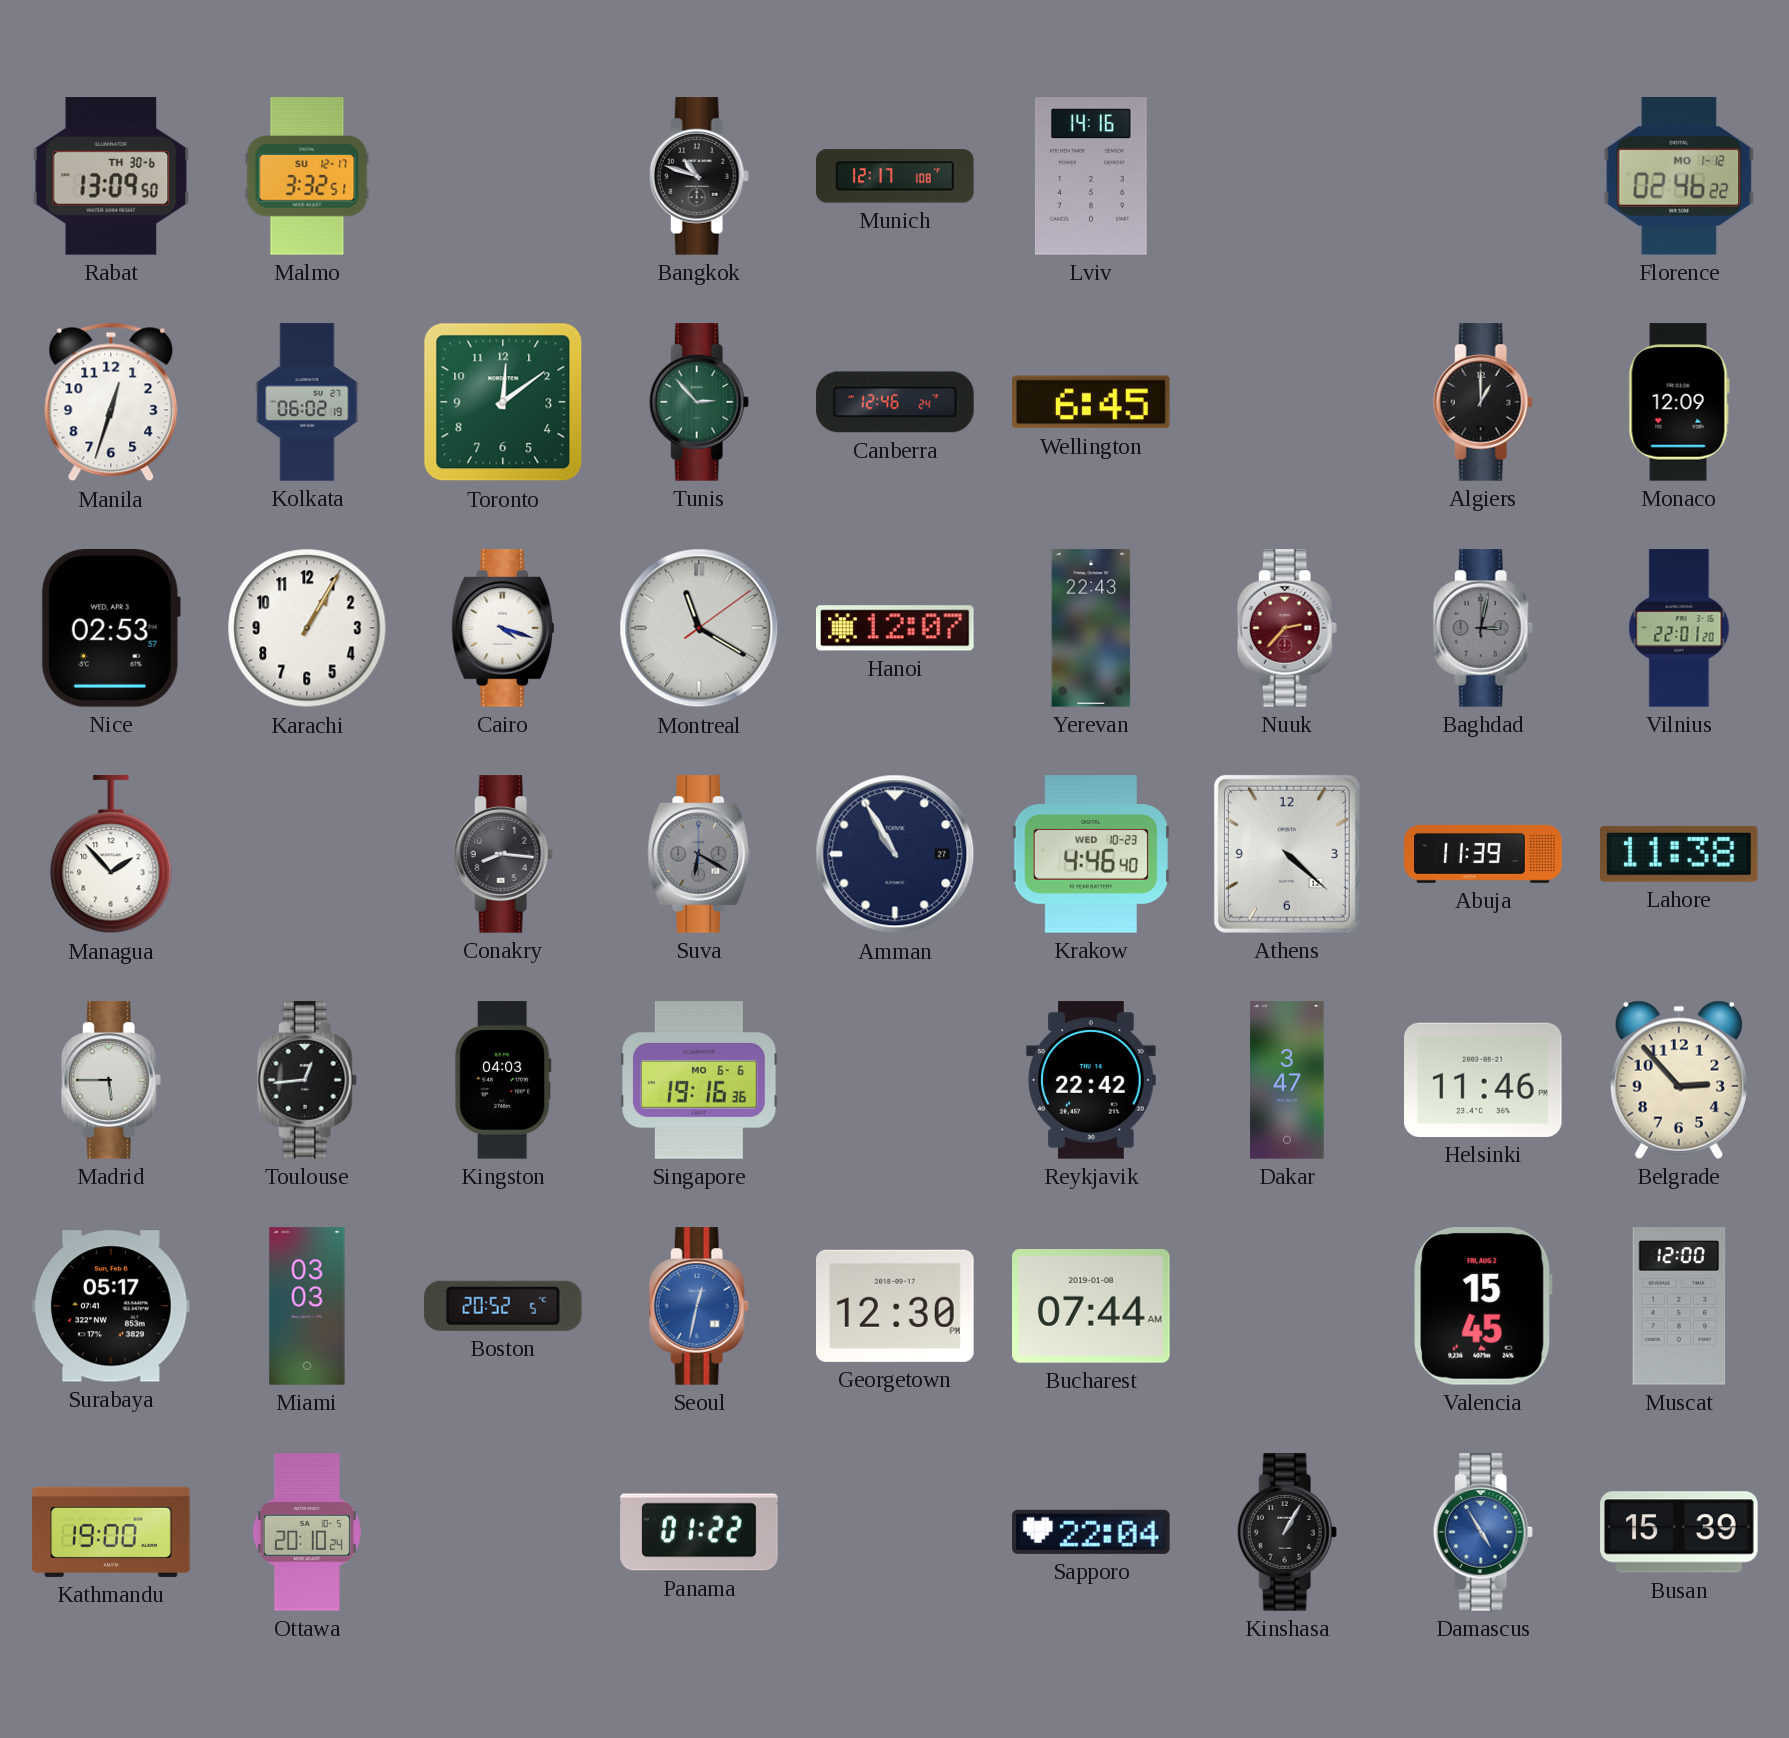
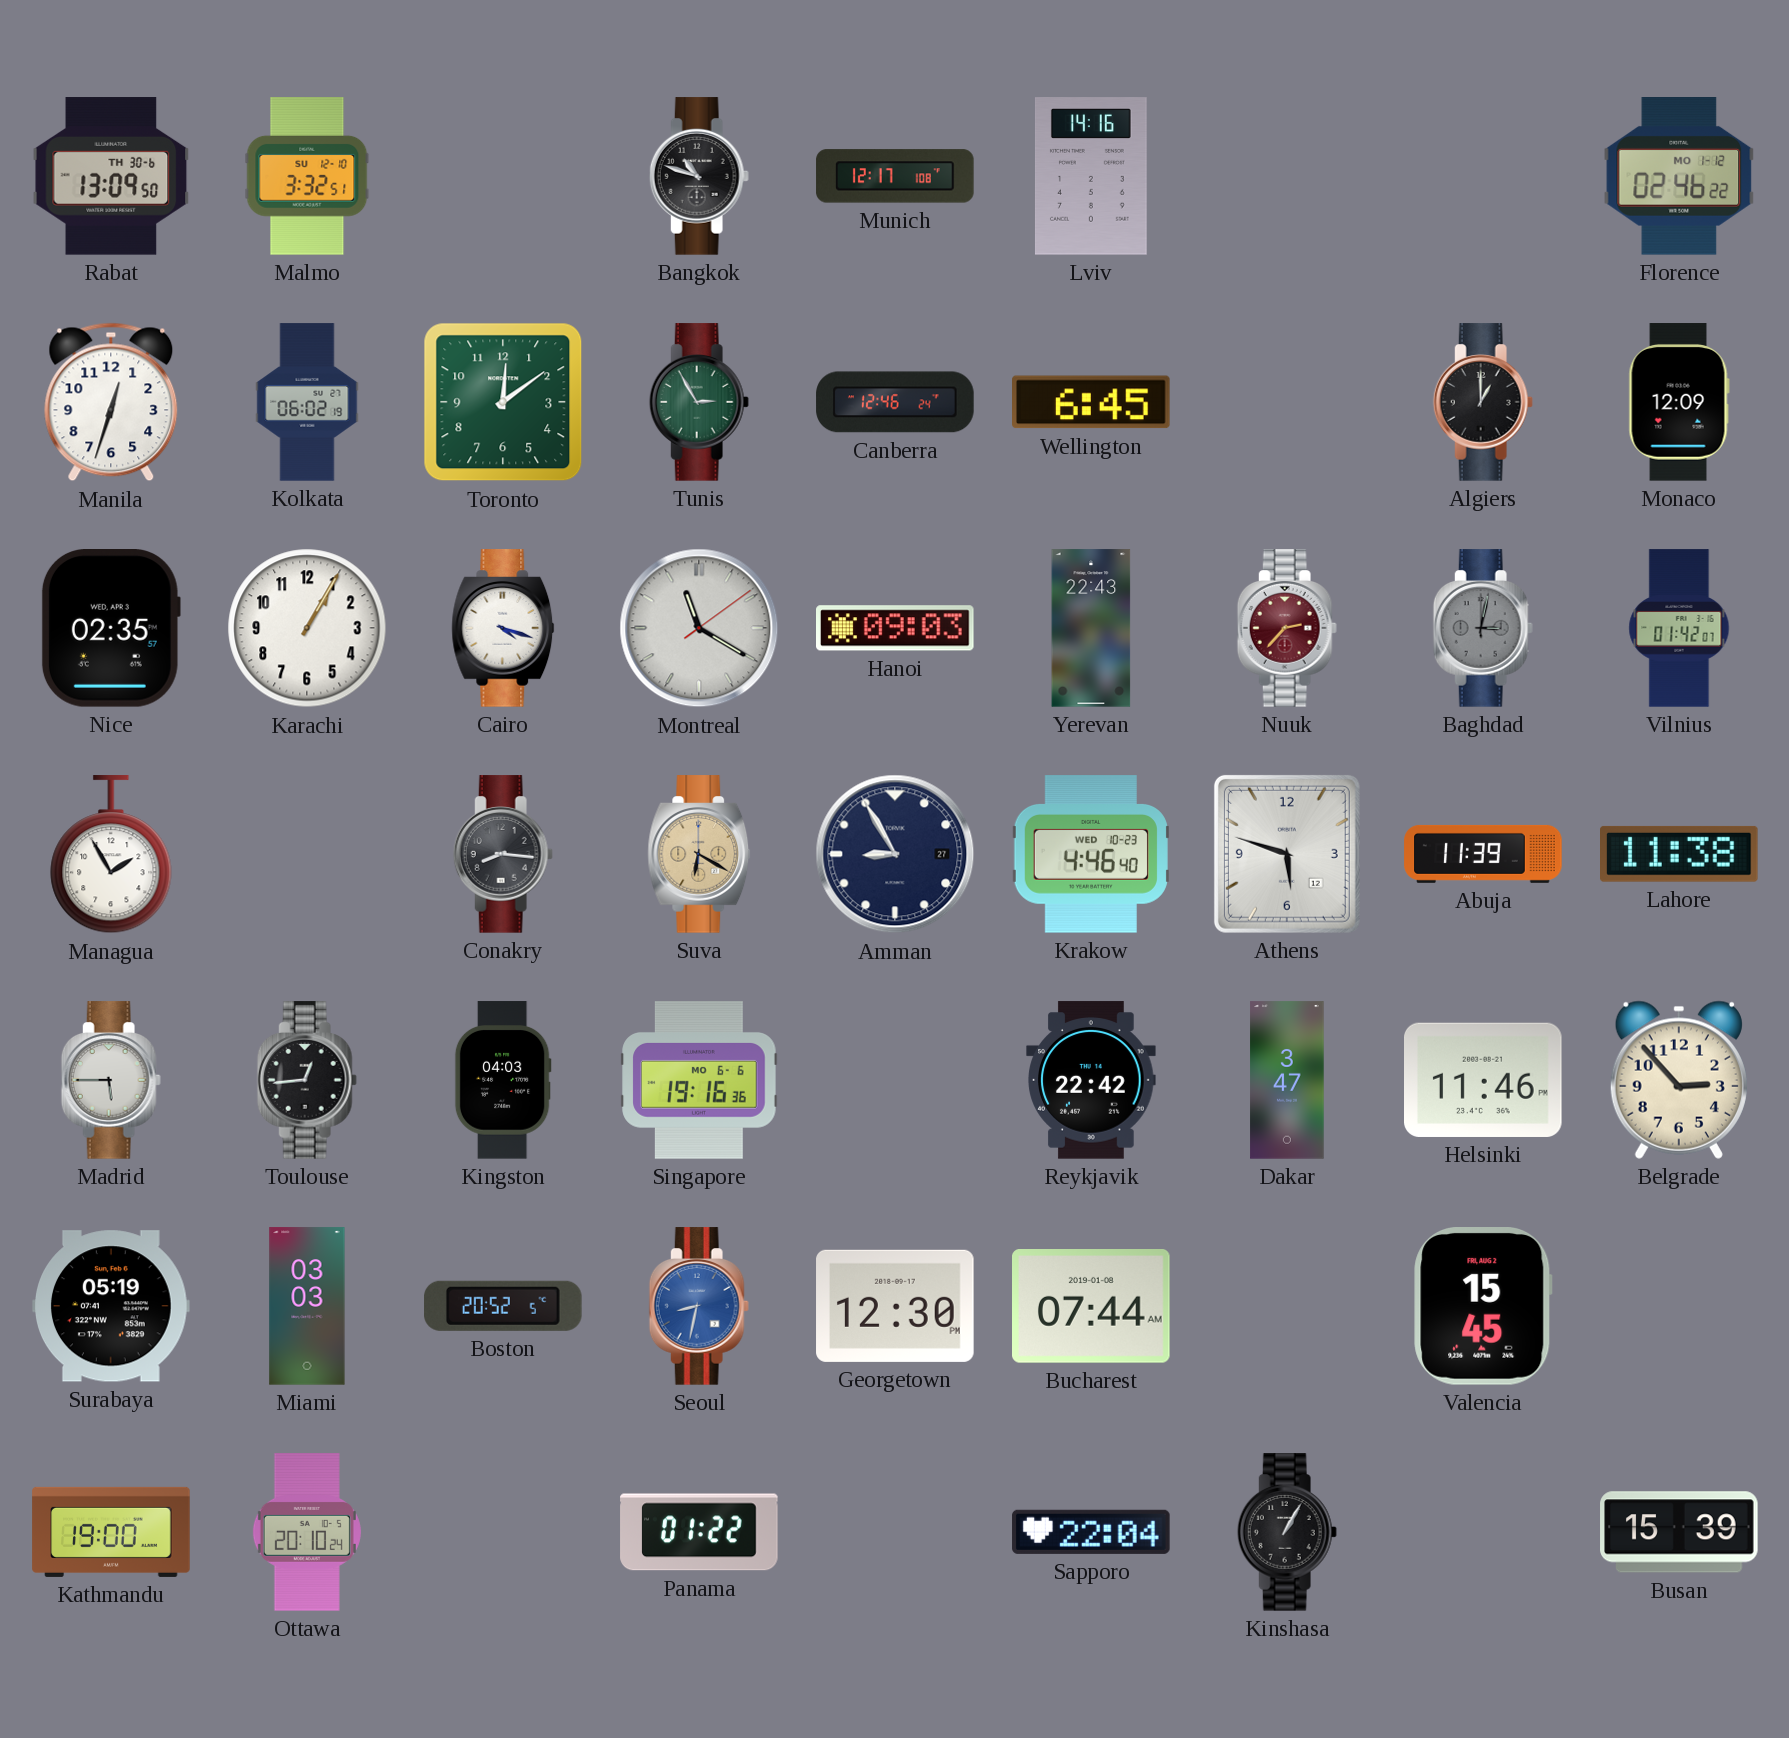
Malmo date: SU 12-17 -> SU 12-10
Tunis: 2:53 -> 2:55
Nice: 02:53 -> 02:35
Hanoi: 12:07 -> 09:03
Vilnius: 22:01 -> 01:42
Managua: 1:53 -> 1:55
Suva dial: grey -> champagne
Amman: 10:55 -> 8:55
Athens: 4:22 -> 5:48
Surabaya: 05:17 -> 05:19
Seoul: 12:32 -> 8:32
Muscat: 12:00 -> none
Damascus: 4:55 -> none
